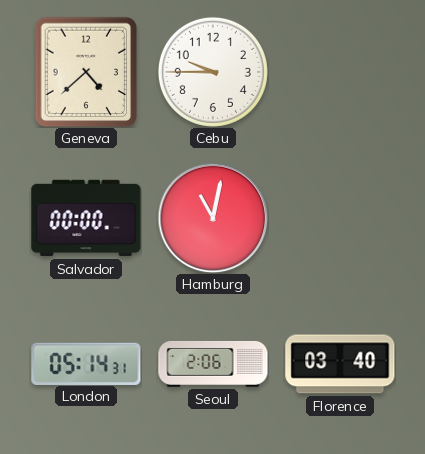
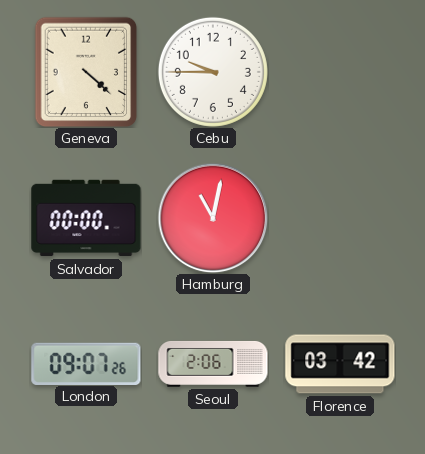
Geneva: 4:38 -> 4:22
London: 05:14 -> 09:07
Florence: 03:40 -> 03:42
